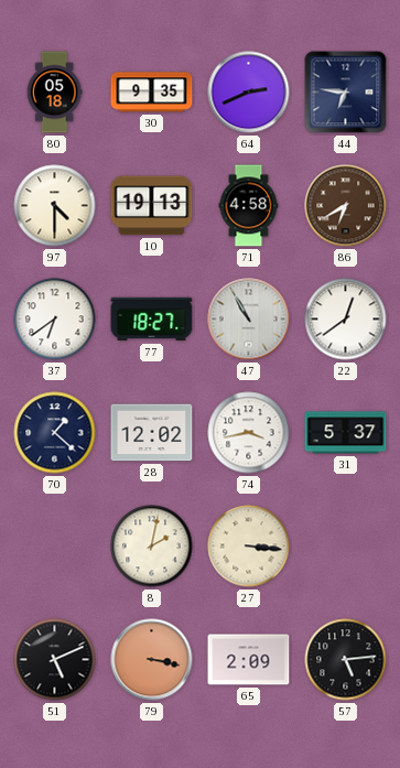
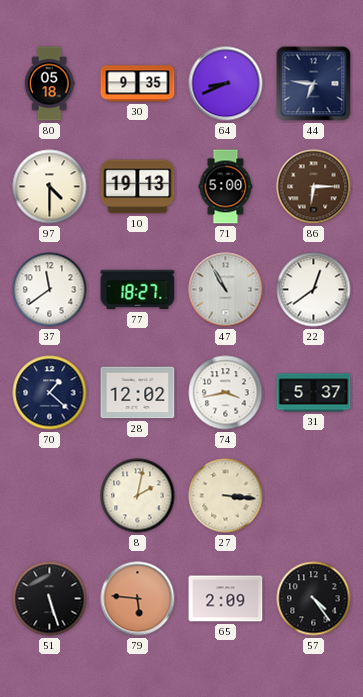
64: 2:41 -> 8:41
71: 4:58 -> 5:00
86: 6:40 -> 6:15
37: 6:39 -> 11:39
51: 5:11 -> 5:27
79: 3:17 -> 5:46
57: 5:14 -> 4:24
